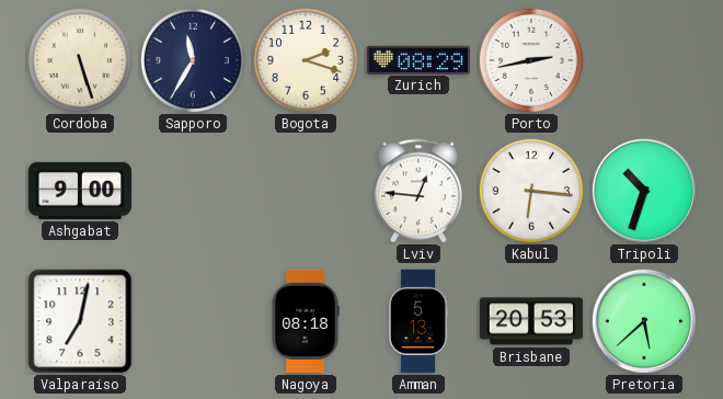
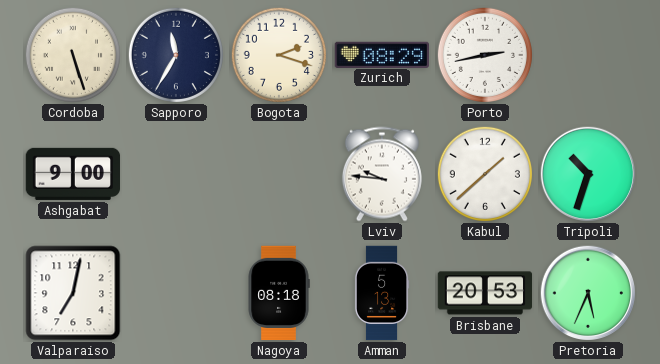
Lviv: 12:46 -> 9:46
Kabul: 6:16 -> 1:38
Pretoria: 5:38 -> 5:34
